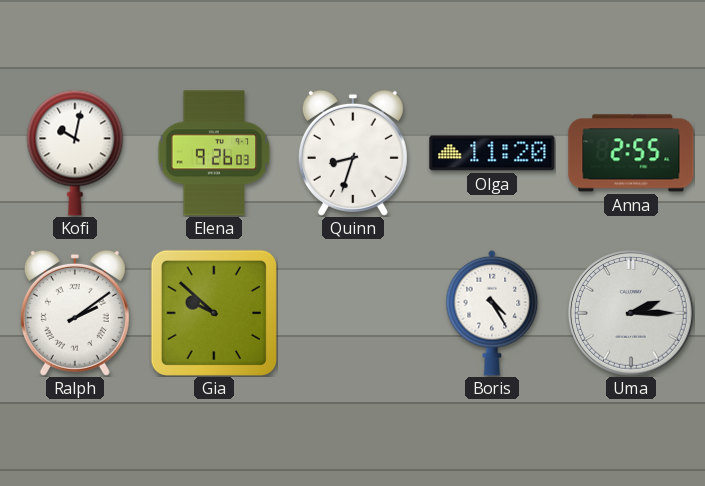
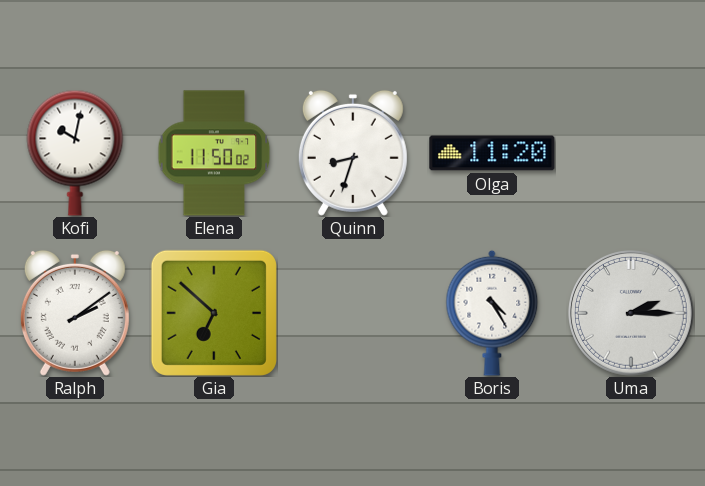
Elena: 9:26 -> 11:50
Anna: 2:55 -> none
Gia: 9:52 -> 6:52
